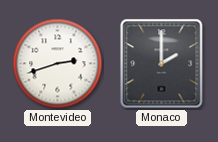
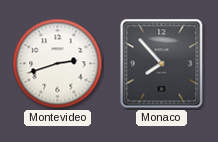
Monaco: 2:00 -> 7:53
